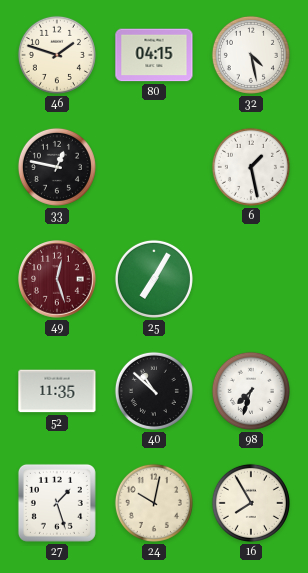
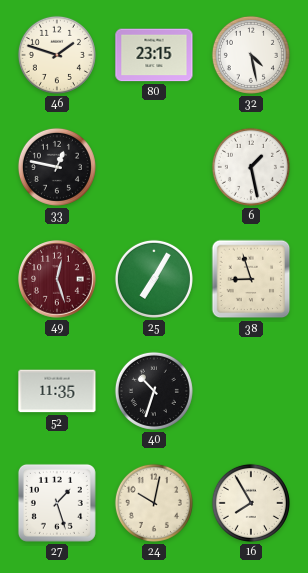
80: 04:15 -> 23:15
38: none -> 8:57
40: 10:52 -> 10:33
98: 7:33 -> none
